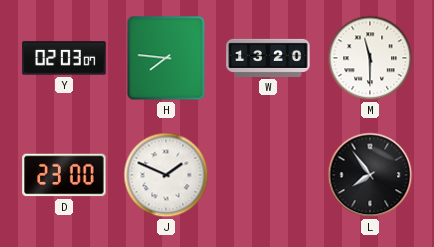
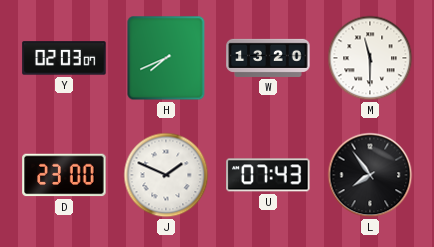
H: 7:46 -> 7:41
U: none -> 07:43
